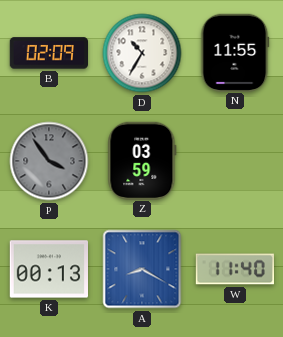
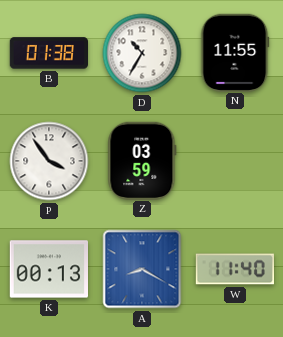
B: 02:09 -> 01:38
P dial: grey -> white
